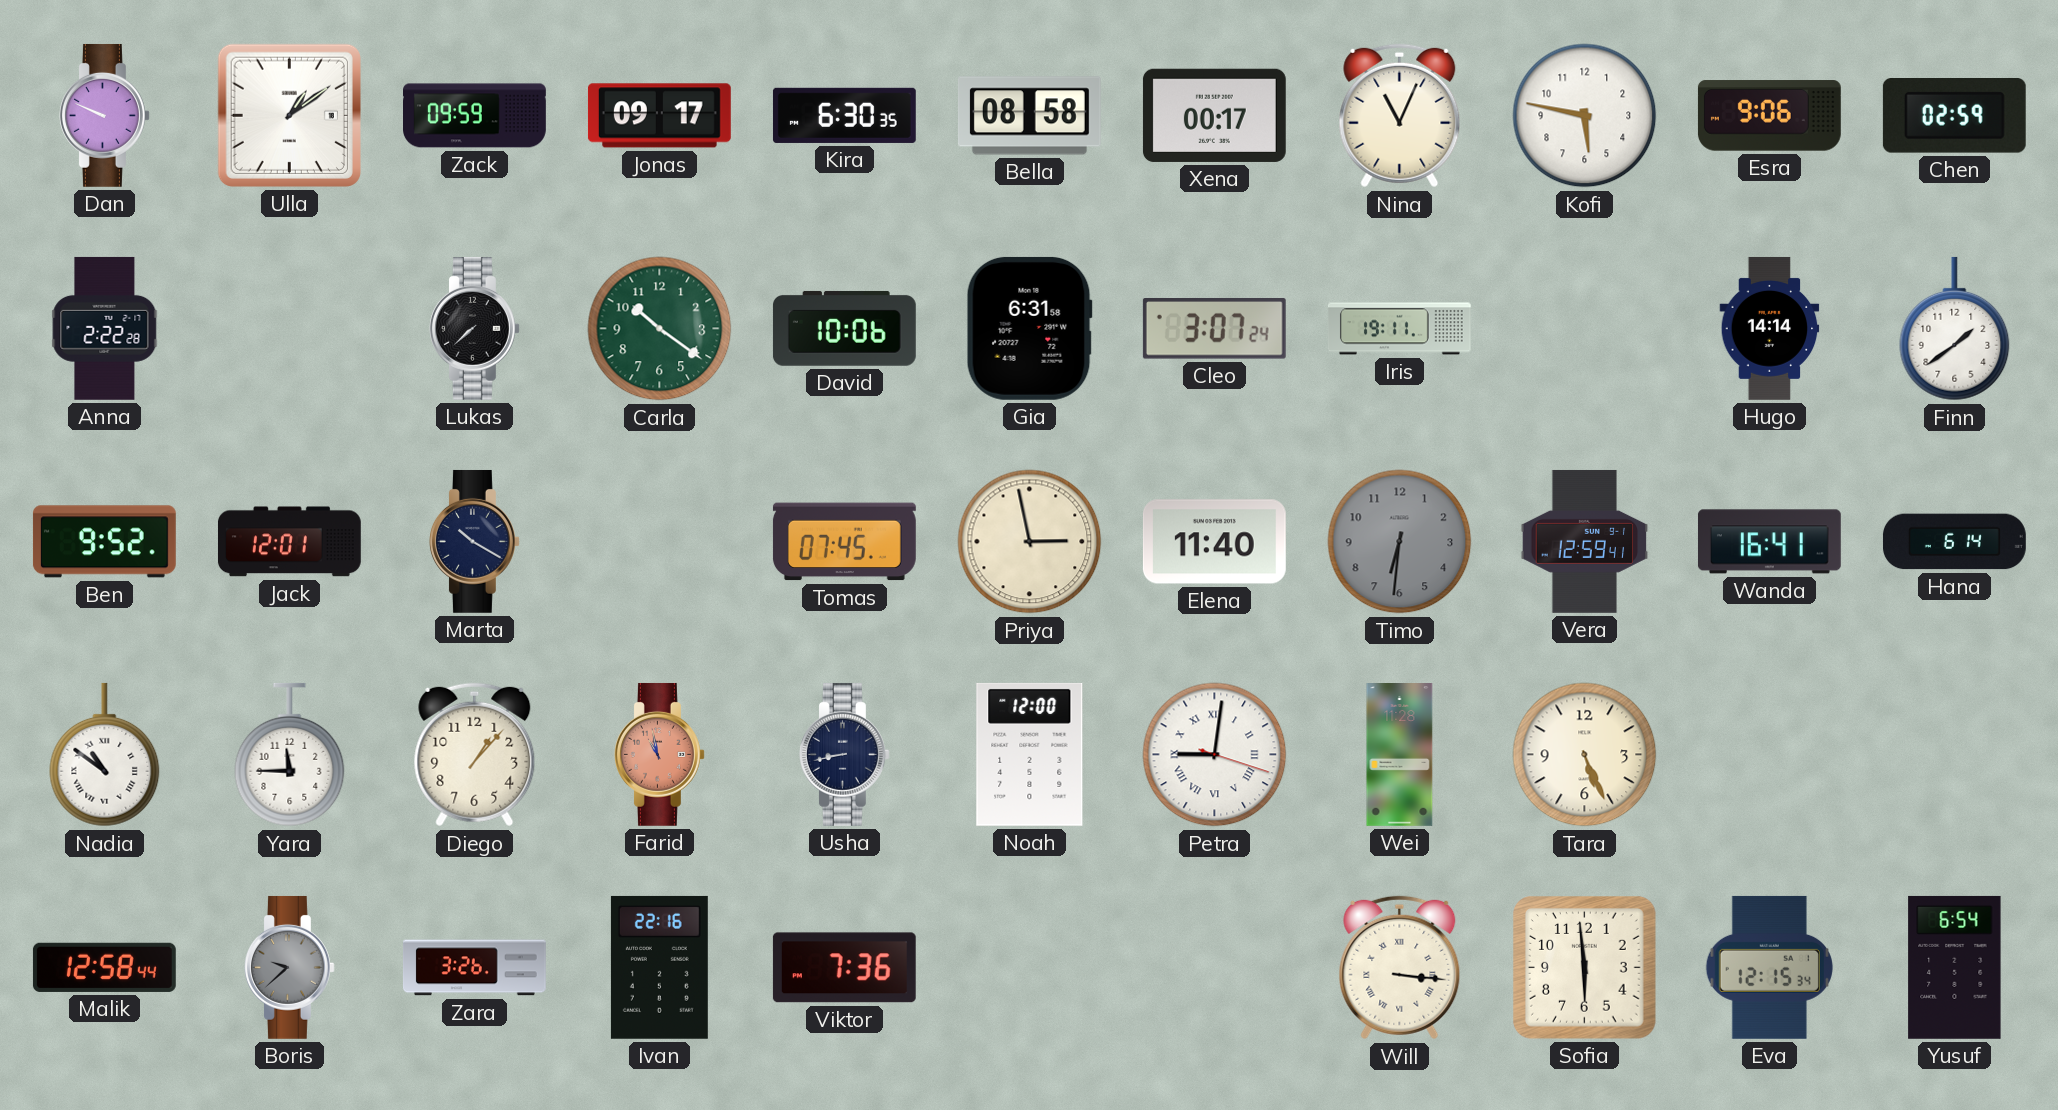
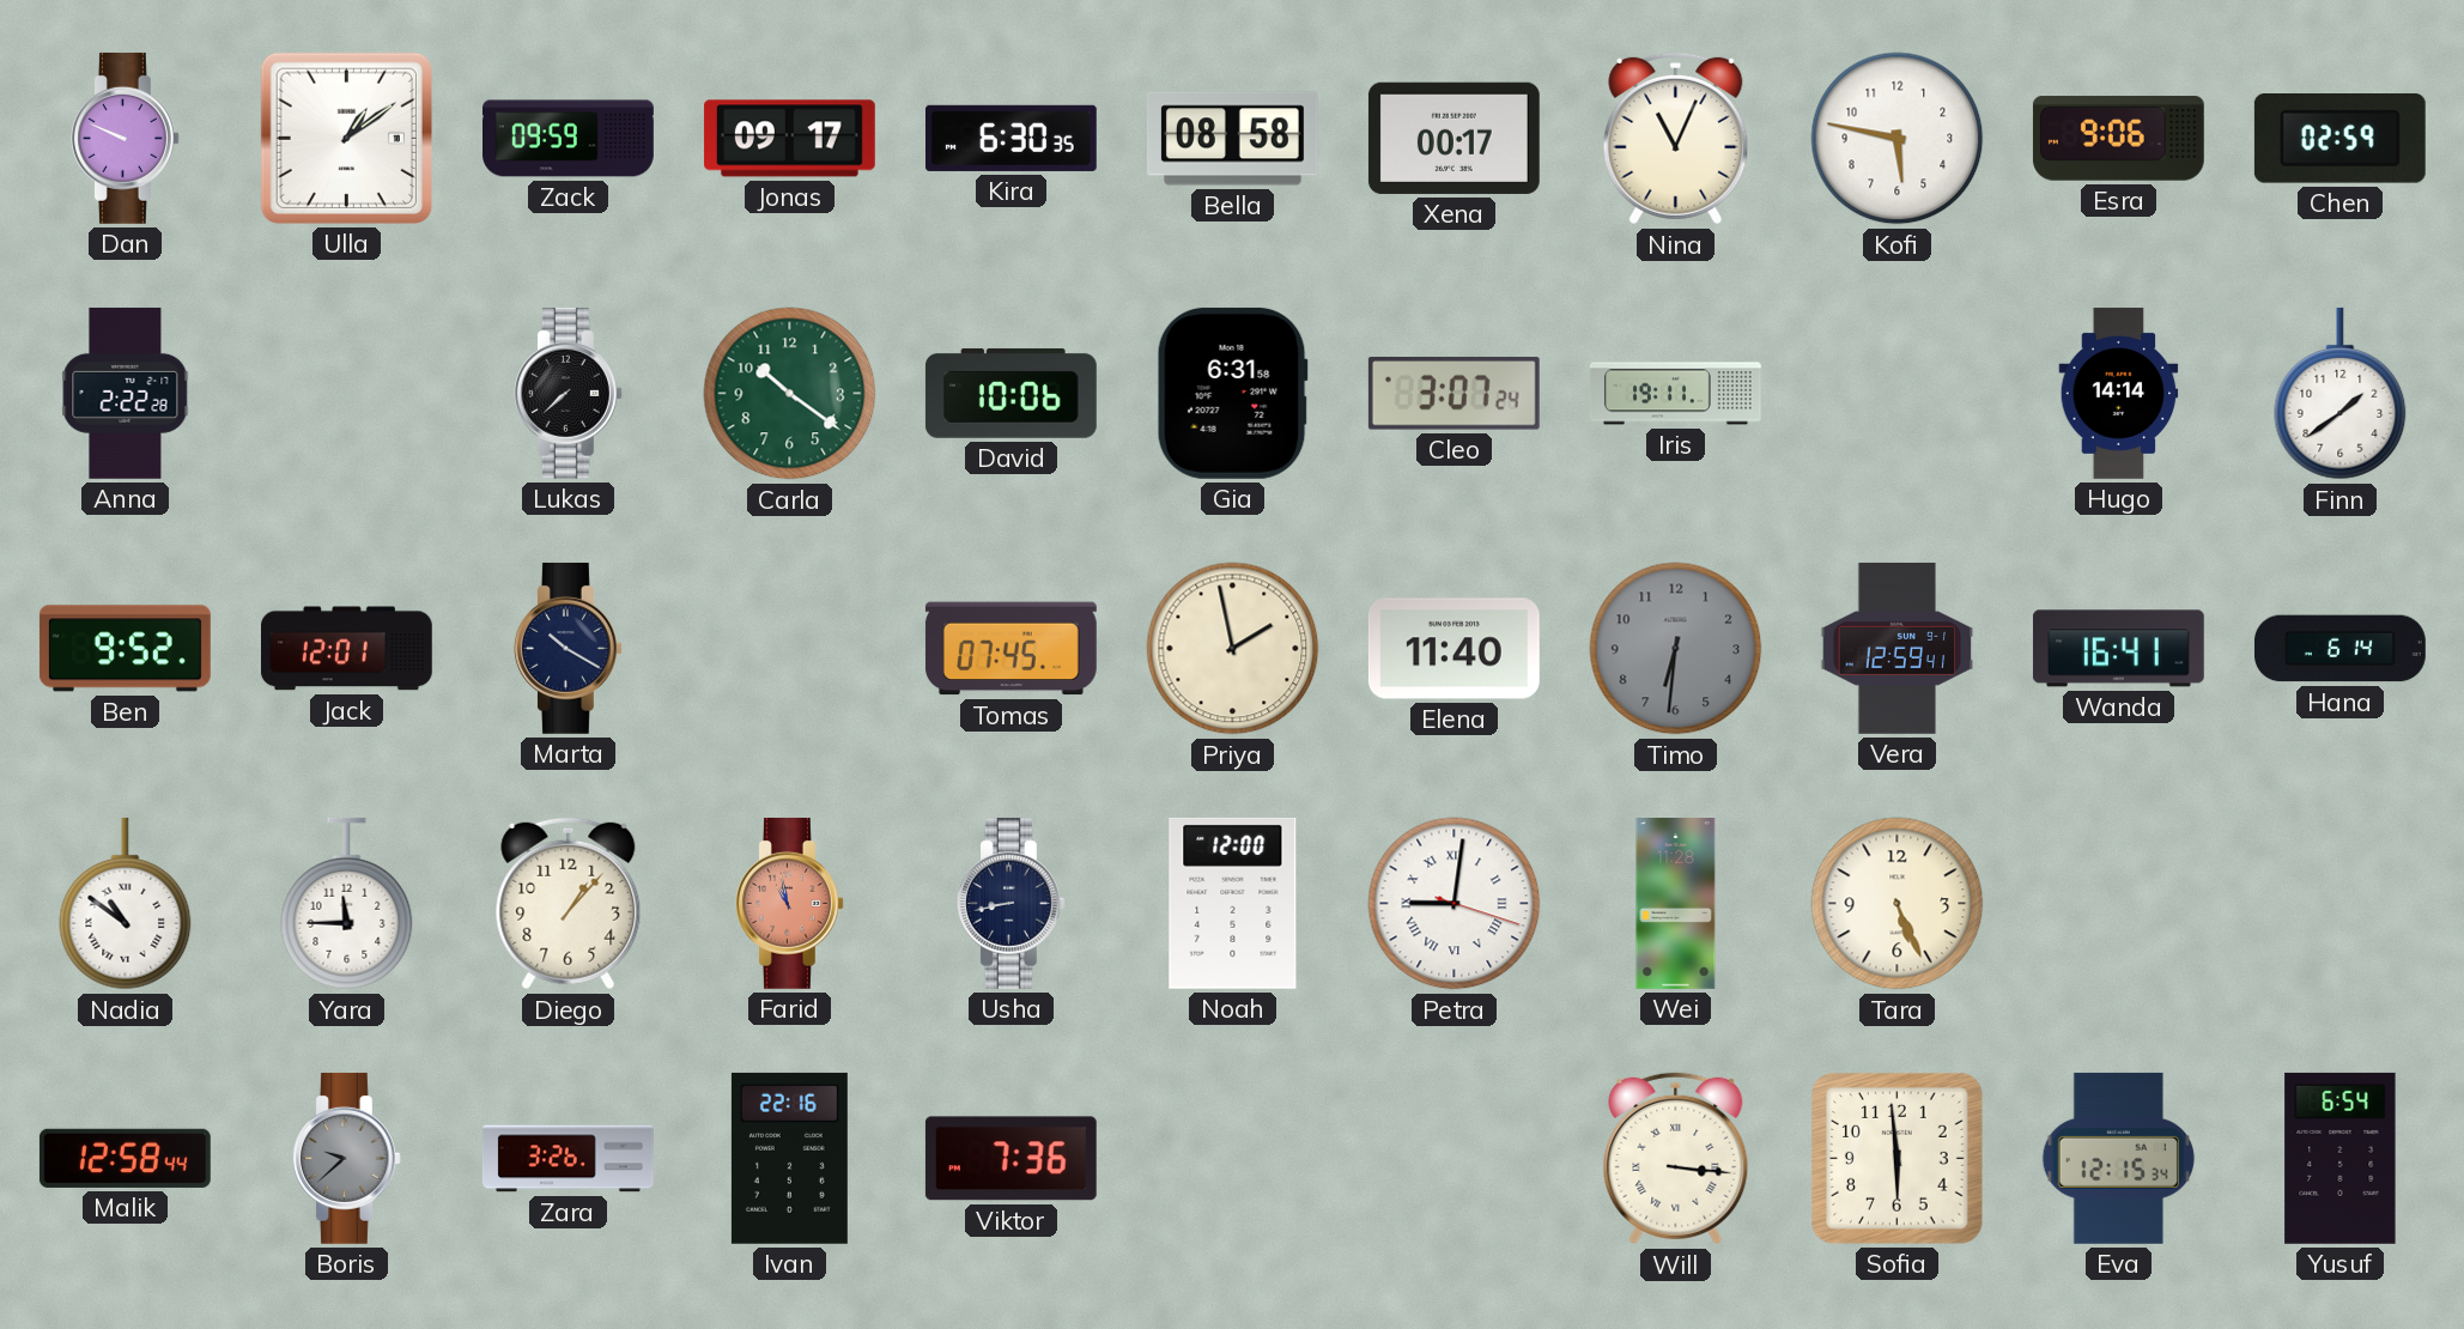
Priya: 2:58 -> 1:58
